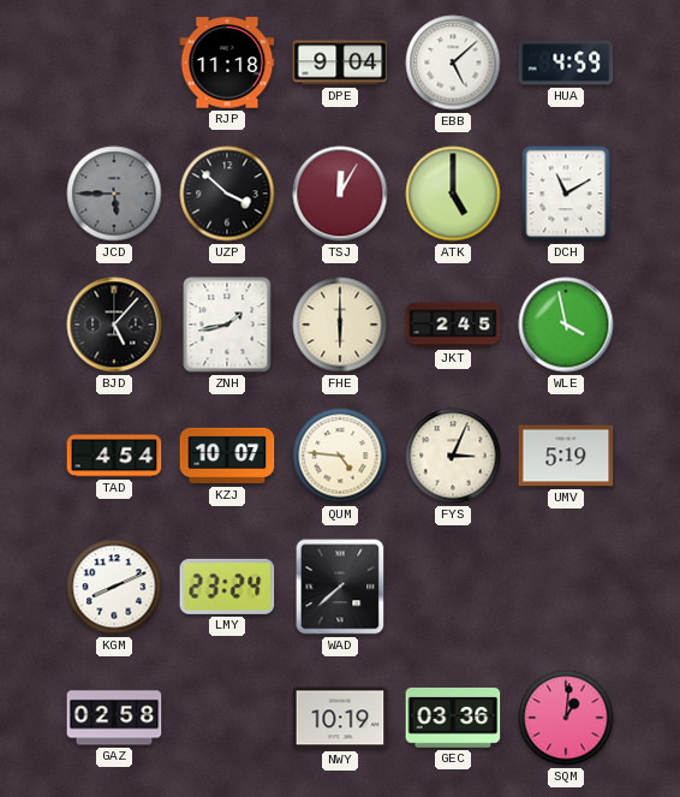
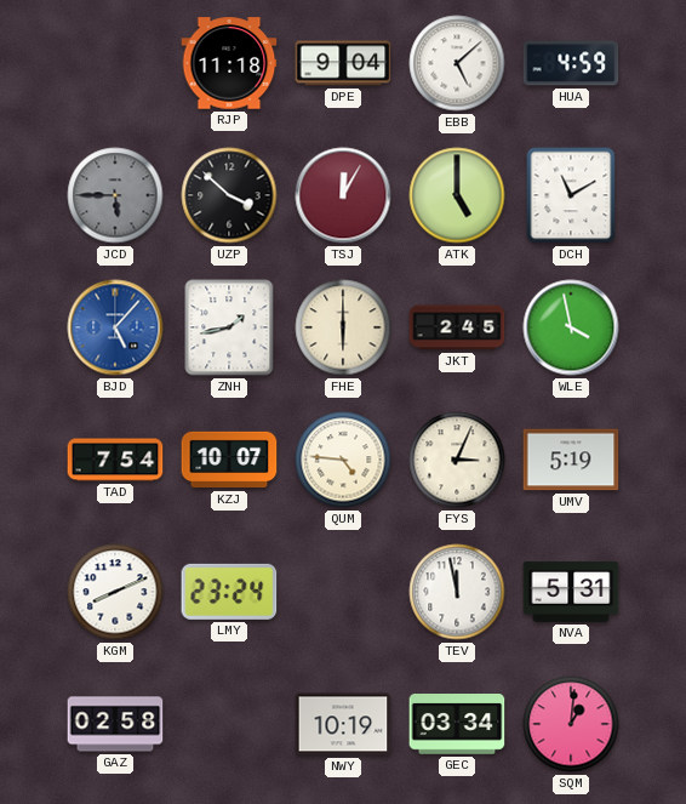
BJD dial: black -> blue
TAD: 4:54 -> 7:54
WAD: 7:38 -> none
TEV: none -> 11:58
NVA: none -> 5:31
GEC: 03:36 -> 03:34
